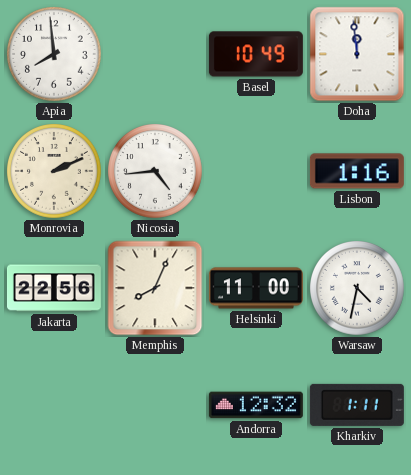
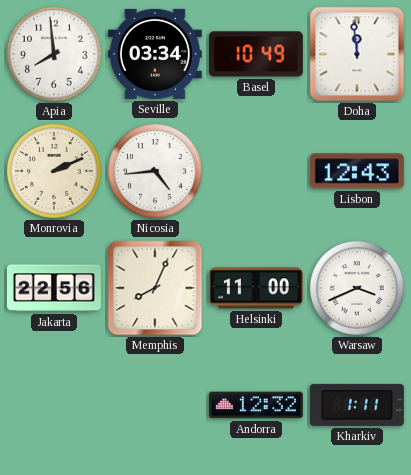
Seville: none -> 03:34
Lisbon: 1:16 -> 12:43
Warsaw: 4:32 -> 3:41
